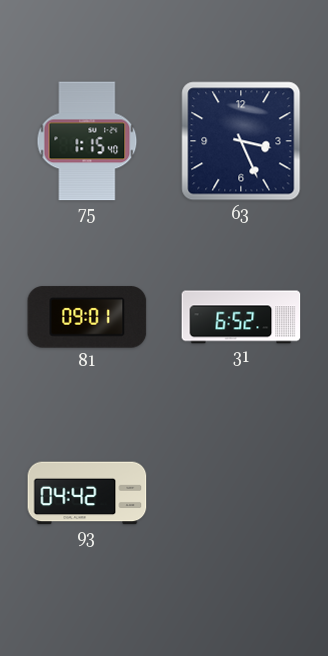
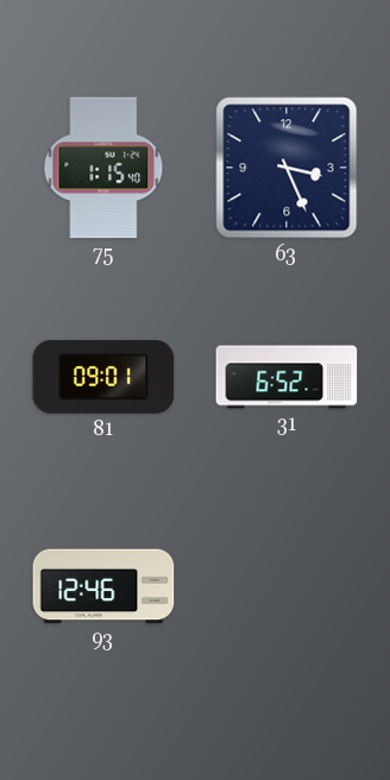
93: 04:42 -> 12:46
